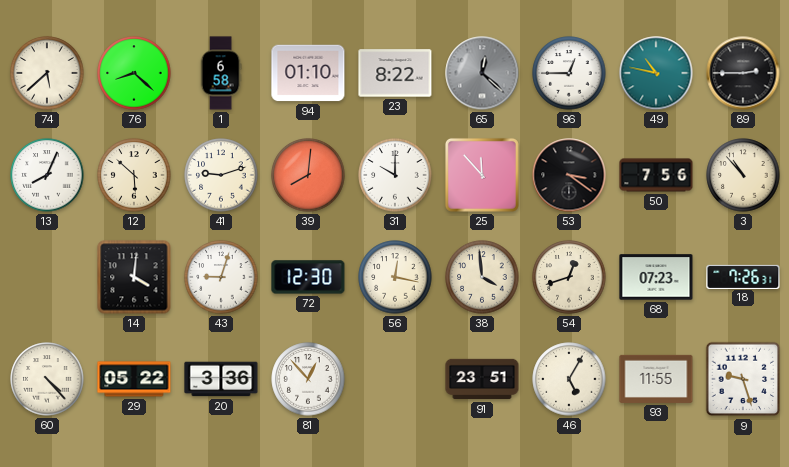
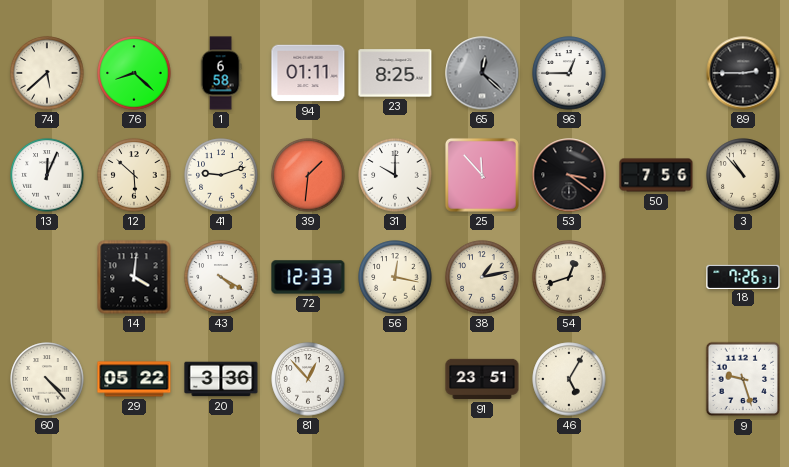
94: 01:10 -> 01:11
23: 8:22 -> 8:25
49: 10:47 -> none
13: 8:04 -> 12:04
39: 8:01 -> 1:31
43: 9:03 -> 4:20
72: 12:30 -> 12:33
38: 3:59 -> 1:13
68: 07:23 -> none
93: 11:55 -> none
